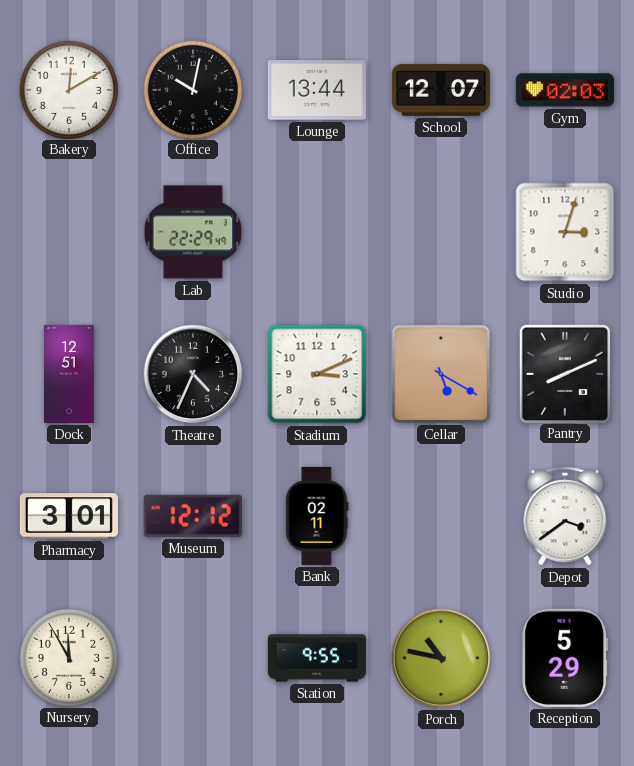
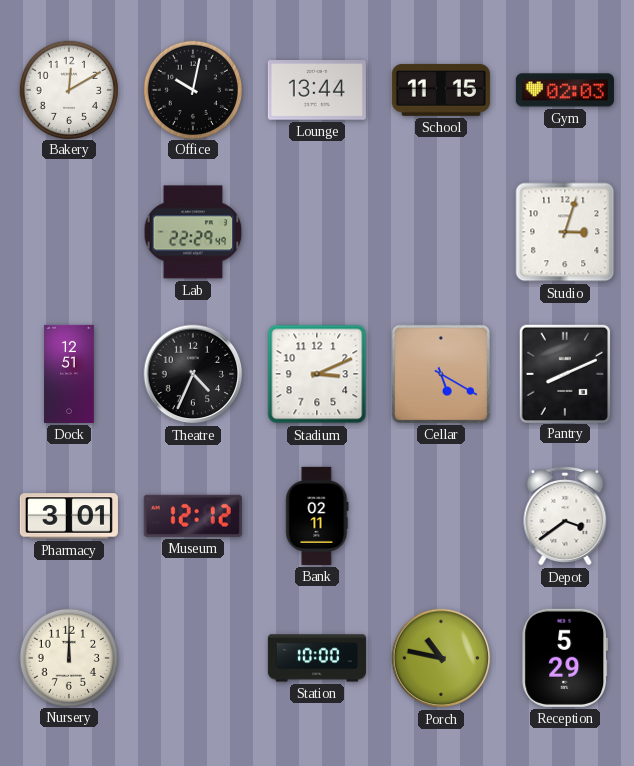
School: 12:07 -> 11:15
Nursery: 11:55 -> 12:00
Station: 9:55 -> 10:00
